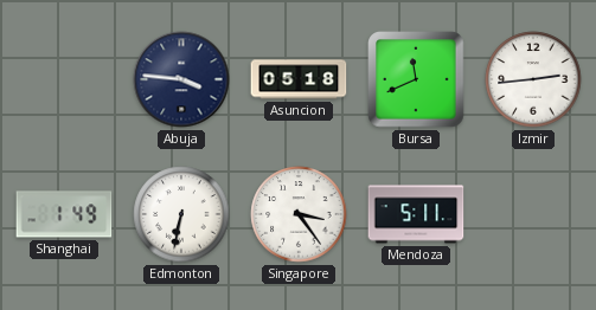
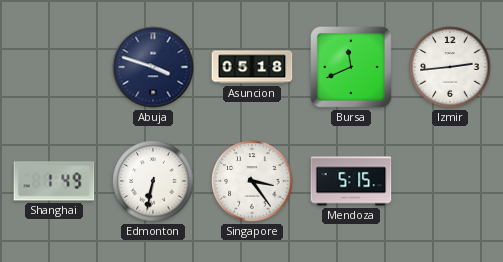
Abuja: 3:46 -> 3:48
Mendoza: 5:11 -> 5:15
